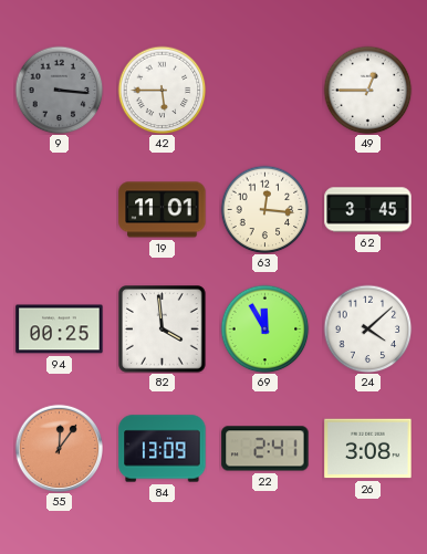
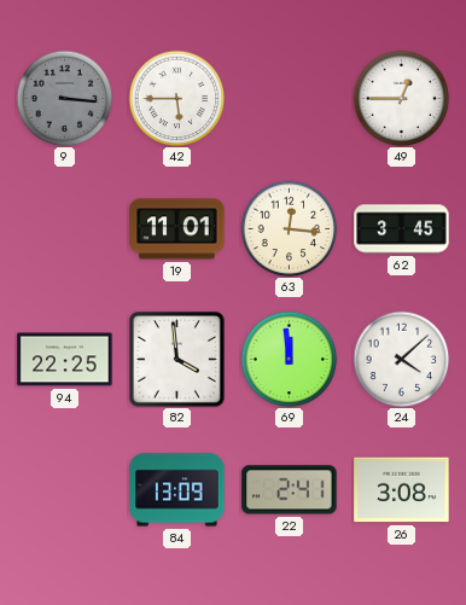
94: 00:25 -> 22:25
69: 11:55 -> 11:59
55: 12:06 -> none
